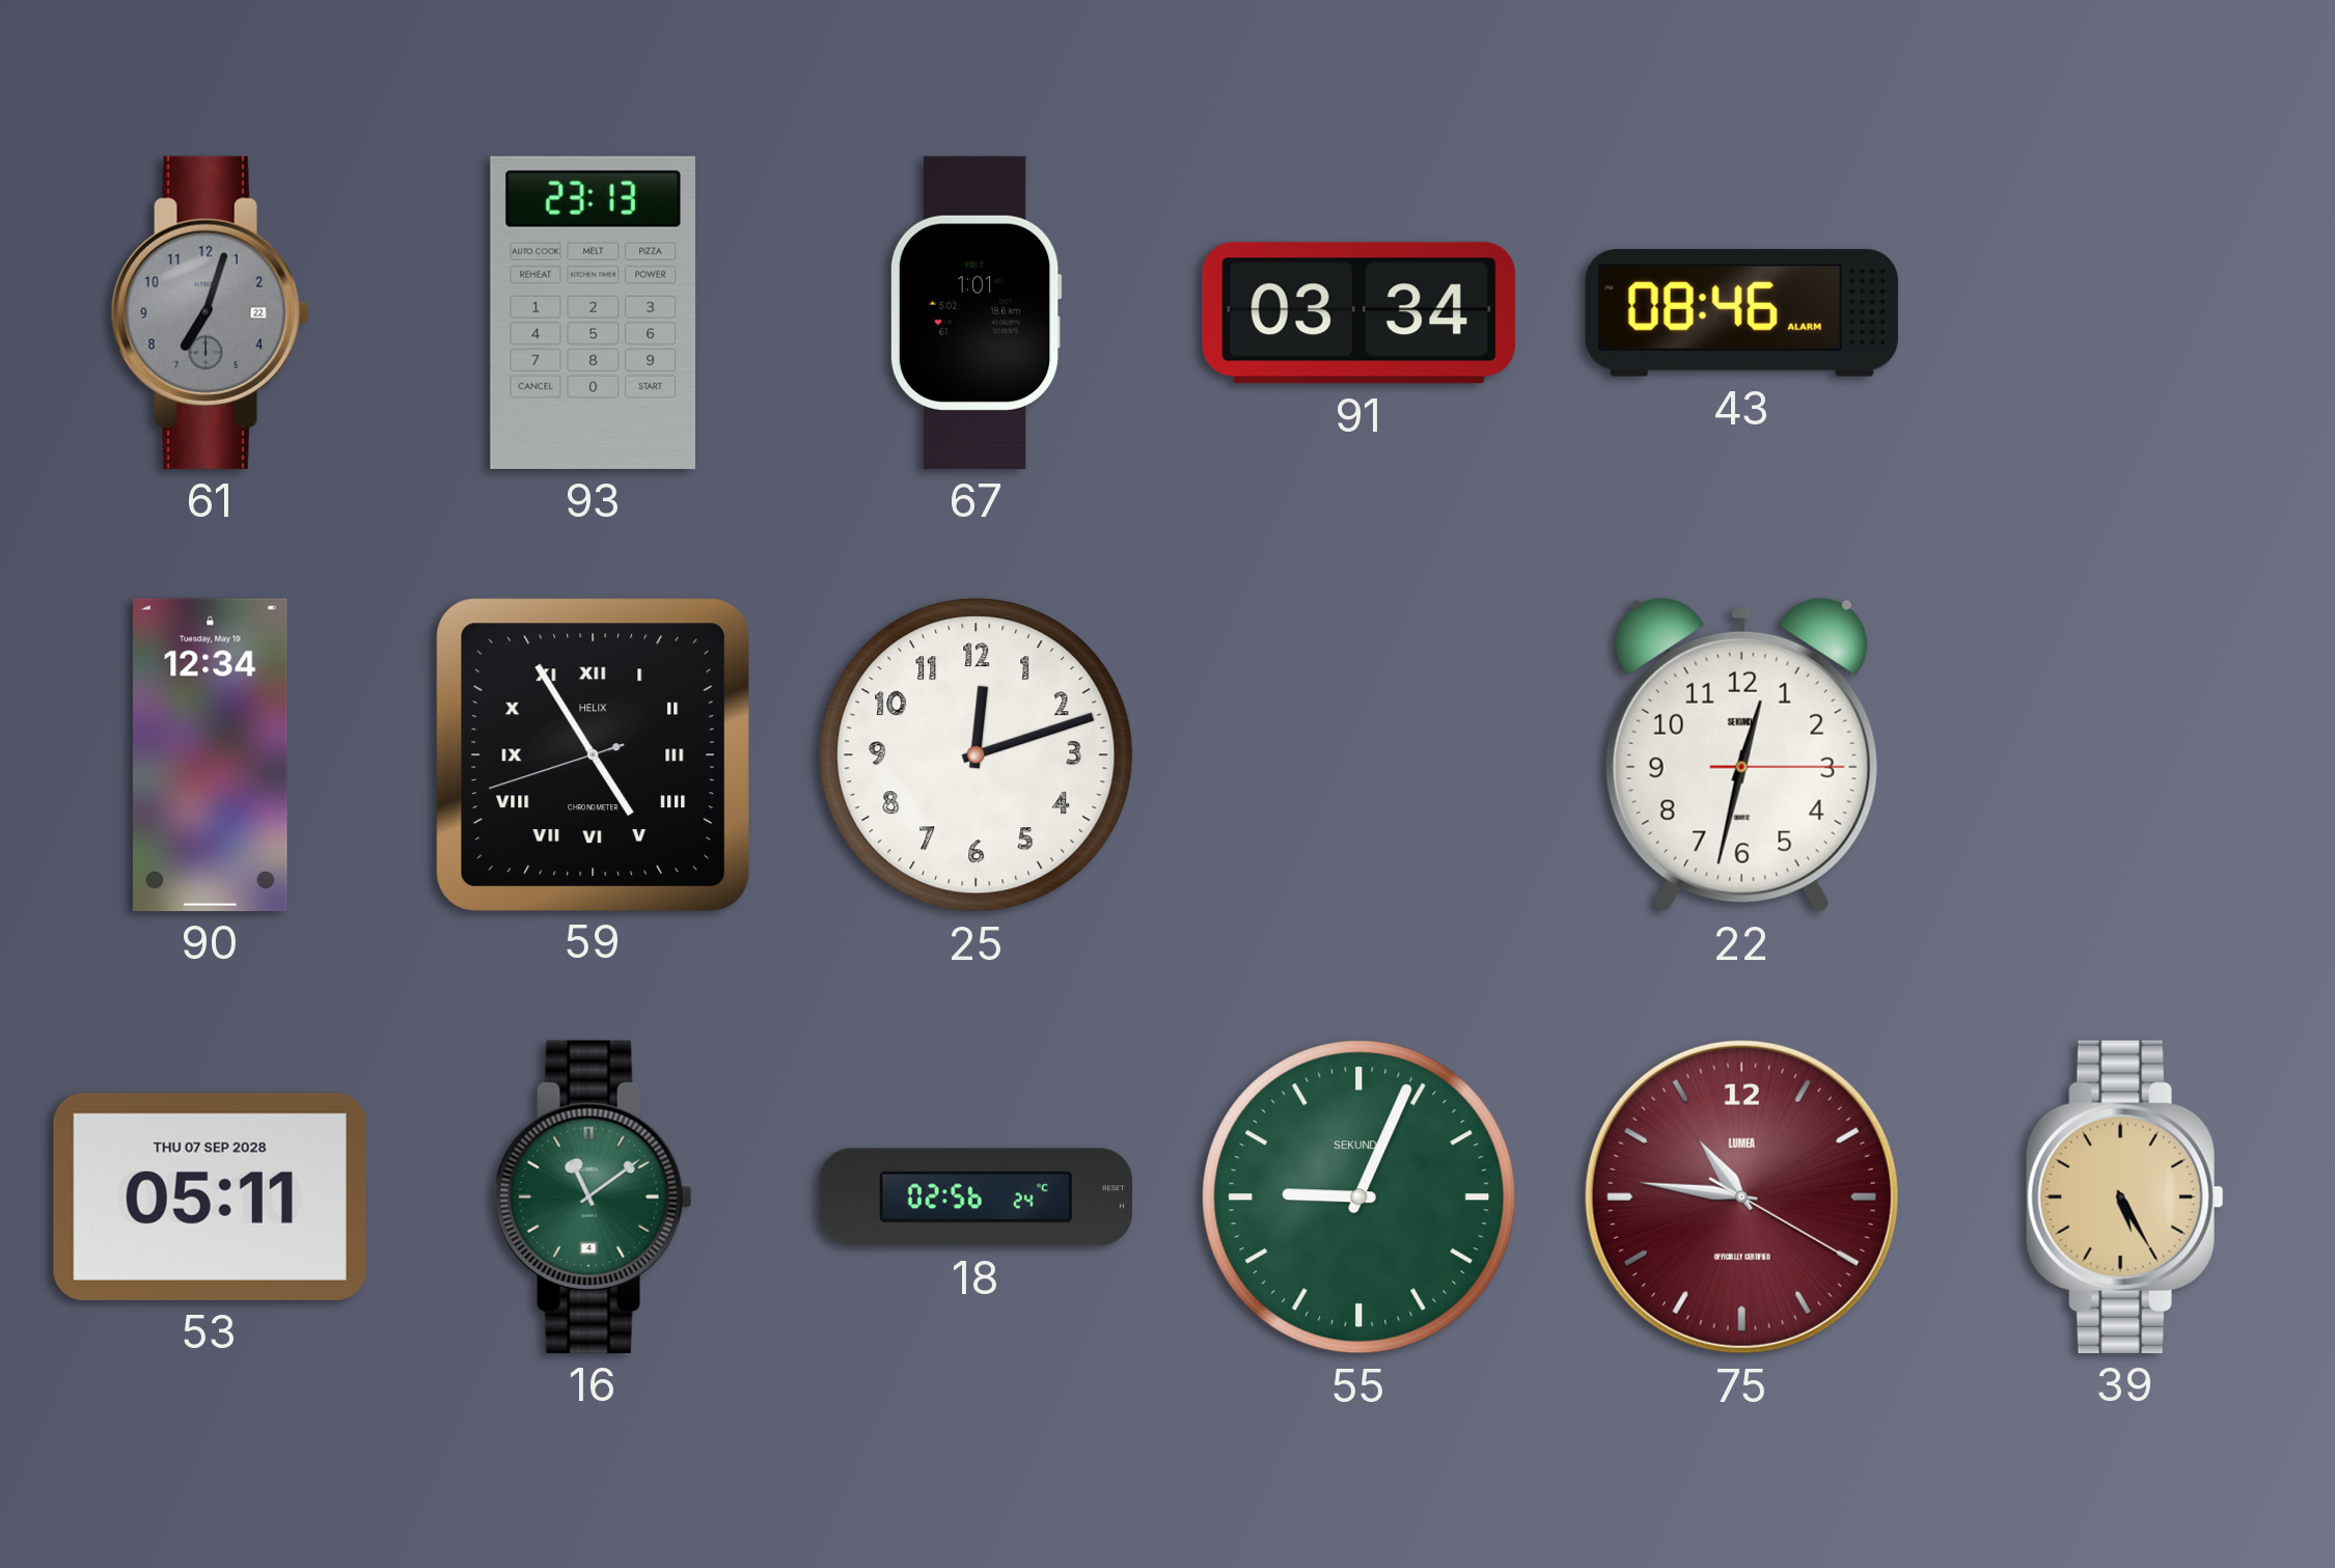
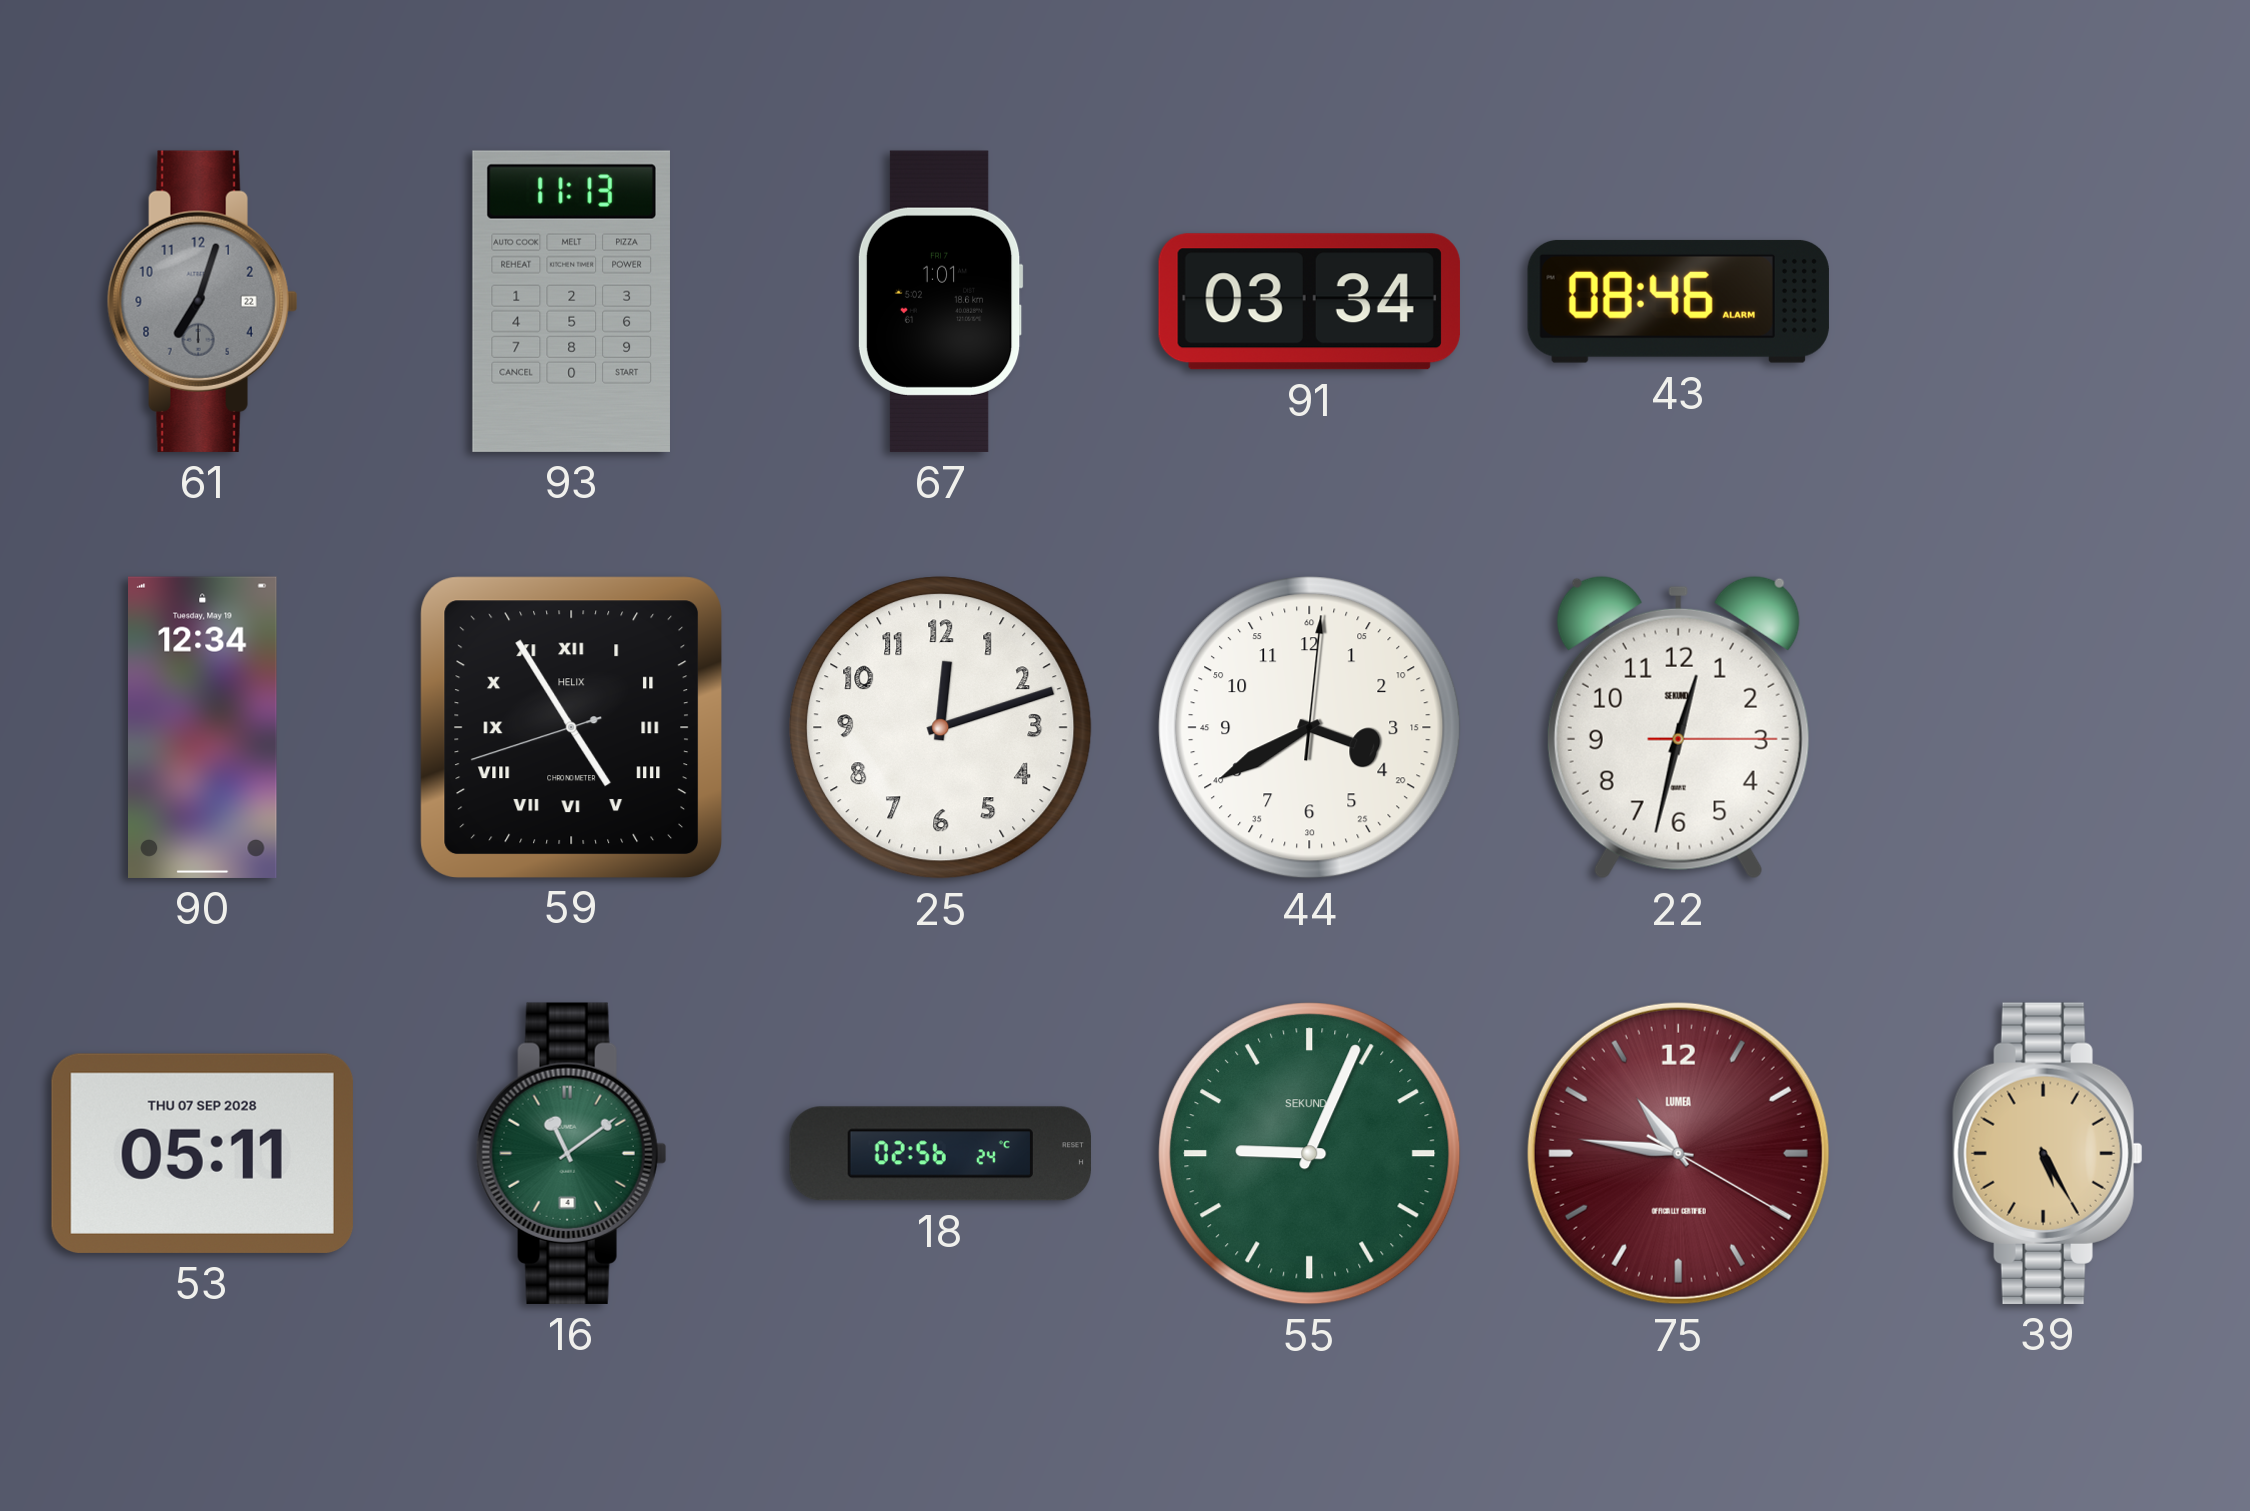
93: 23:13 -> 11:13
44: none -> 3:40
